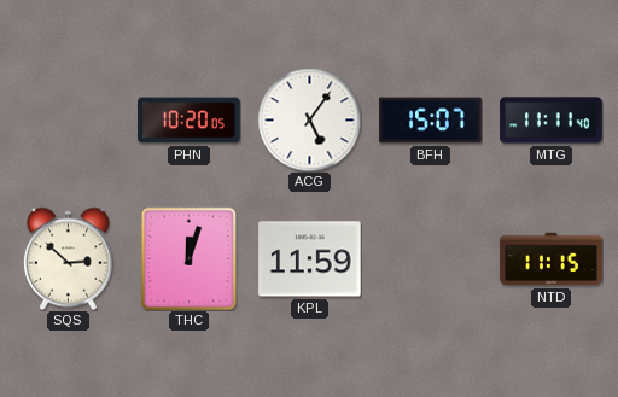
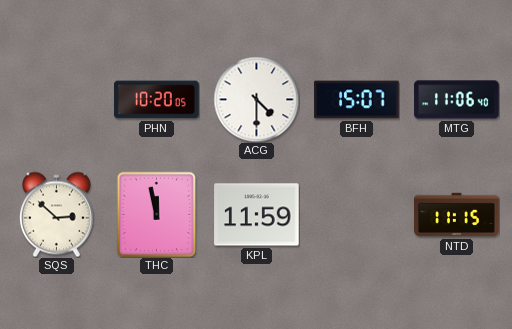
ACG: 5:06 -> 4:30
MTG: 11:11 -> 11:06
THC: 12:03 -> 11:58
